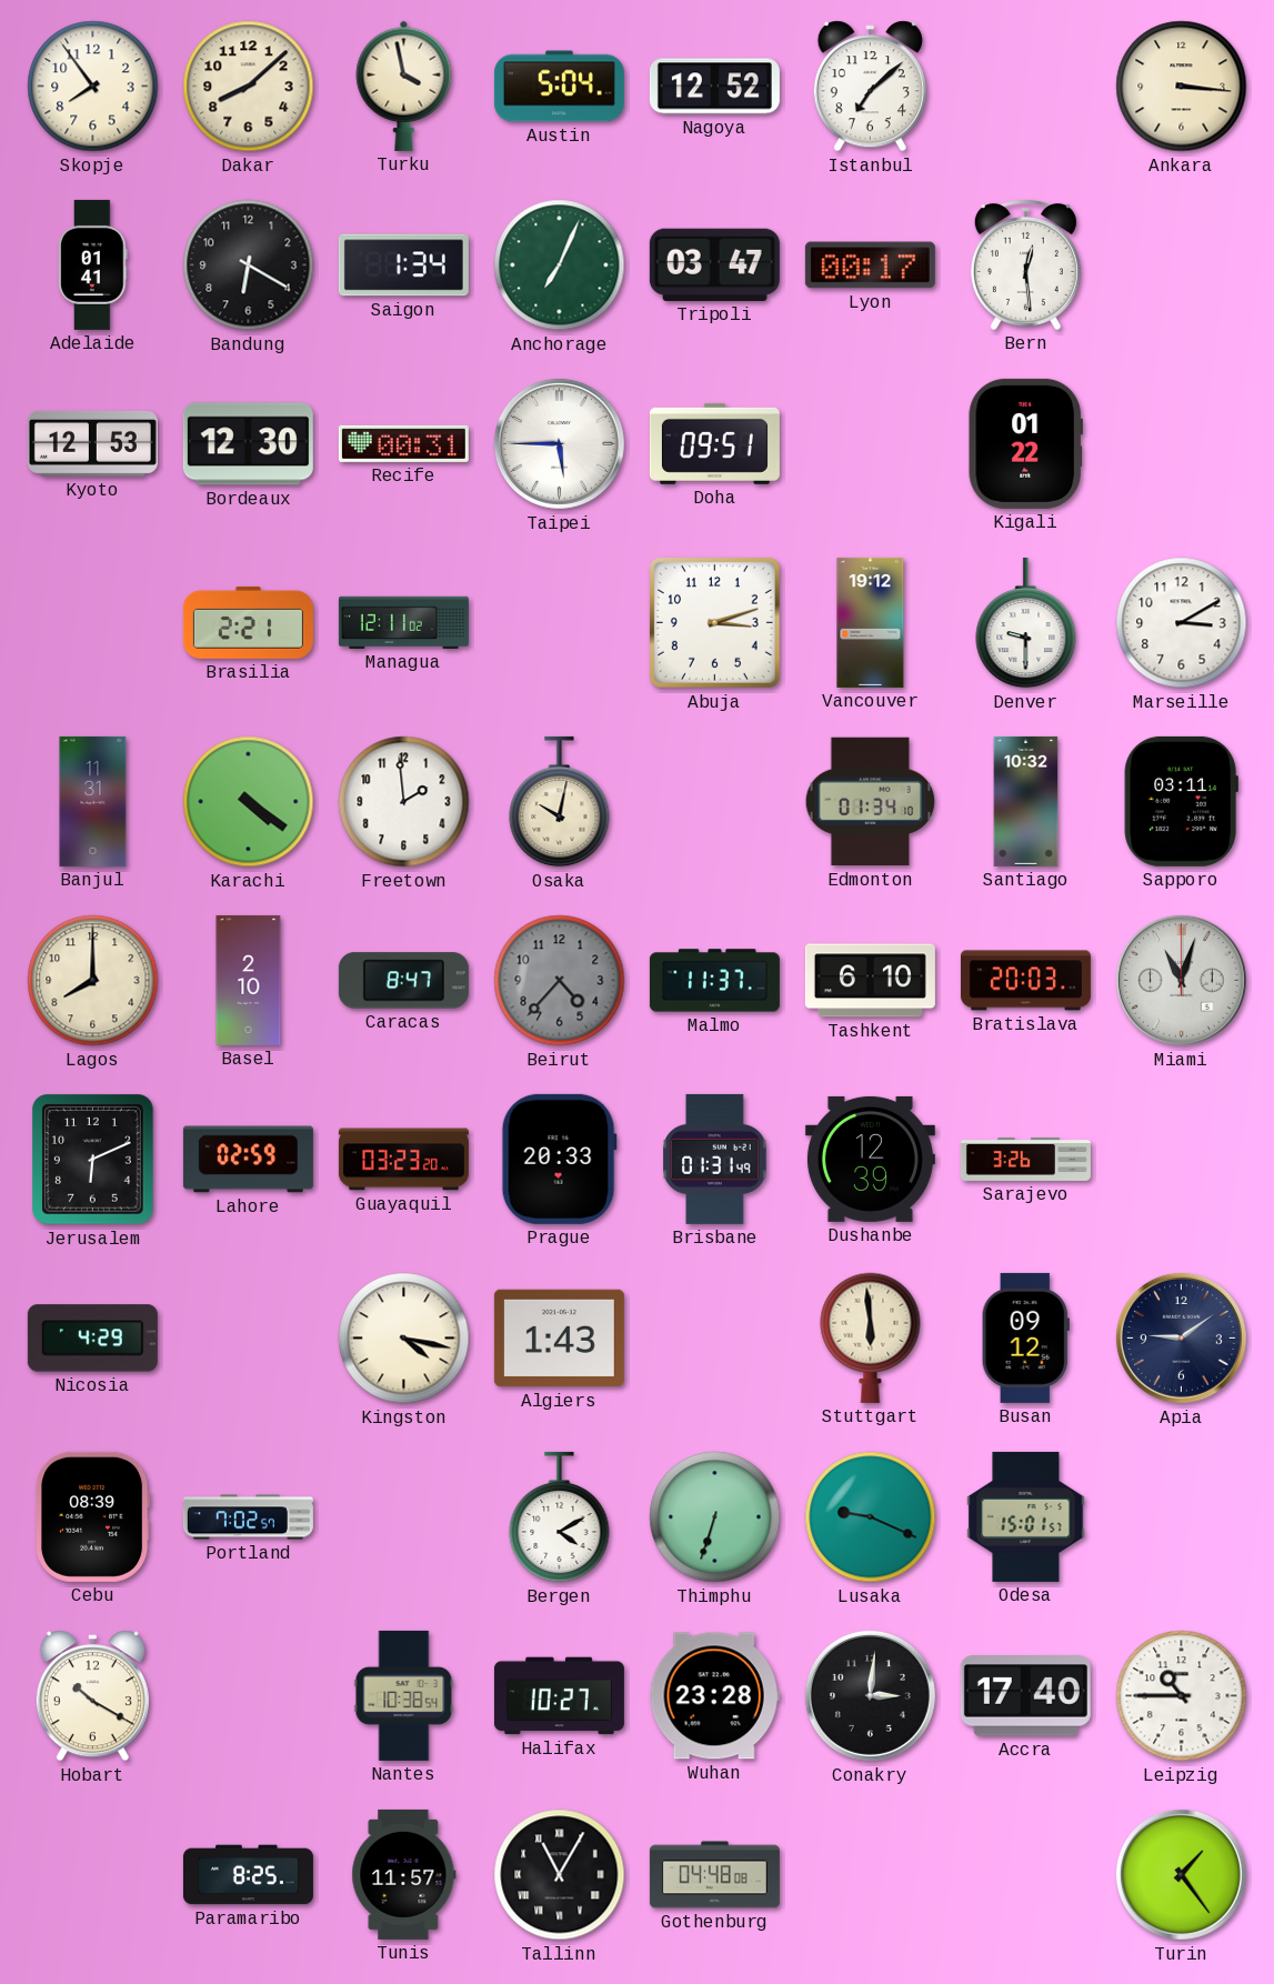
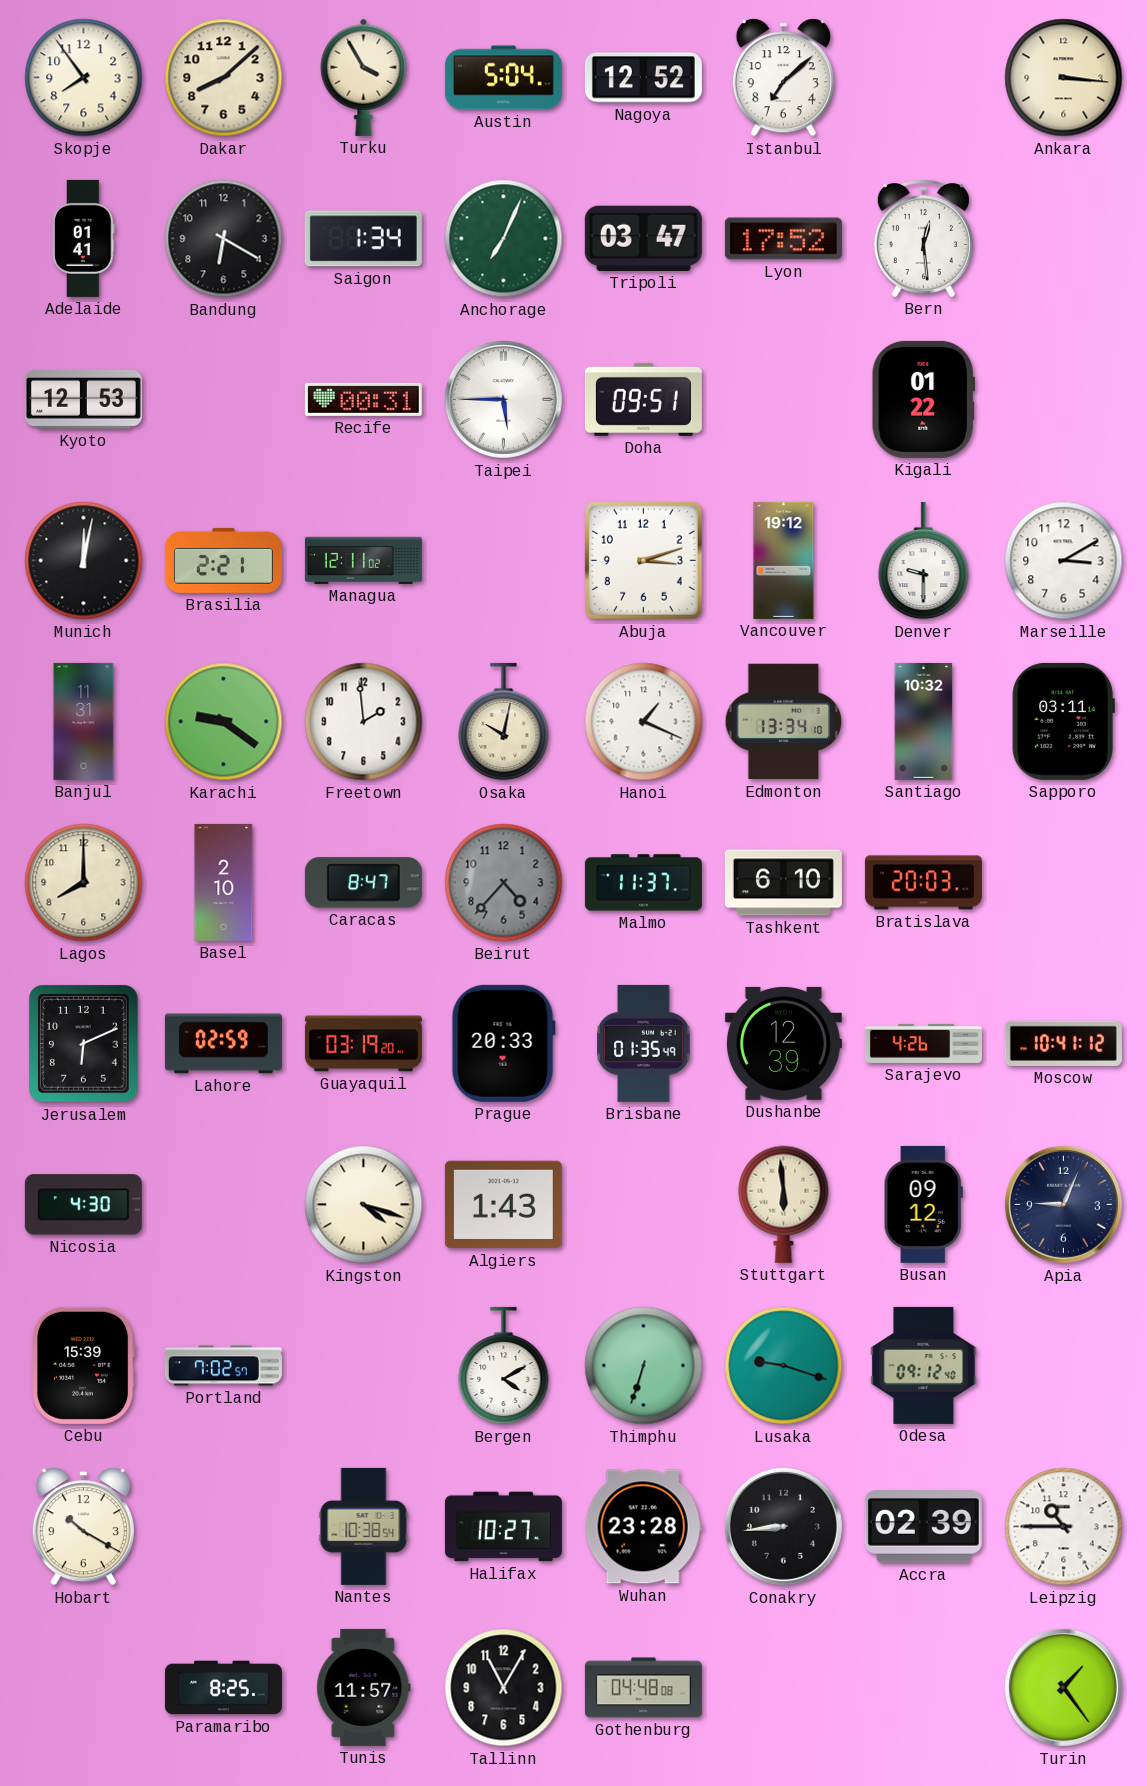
Turku: 3:58 -> 3:55
Lyon: 00:17 -> 17:52
Bordeaux: 12:30 -> none
Munich: none -> 12:02
Karachi: 4:21 -> 9:21
Hanoi: none -> 1:19
Edmonton: 01:34 -> 13:34
Miami: 11:03 -> none
Guayaquil: 03:23 -> 03:19
Brisbane: 01:31 -> 01:35
Sarajevo: 3:26 -> 4:26
Moscow: none -> 10:41
Nicosia: 4:29 -> 4:30
Kingston: 4:17 -> 4:18
Apia: 9:09 -> 9:04
Cebu: 08:39 -> 15:39
Lusaka: 9:19 -> 9:18
Odesa: 15:01 -> 09:12
Conakry: 3:01 -> 8:44
Accra: 17:40 -> 02:39
Tallinn numerals: Roman -> Arabic
